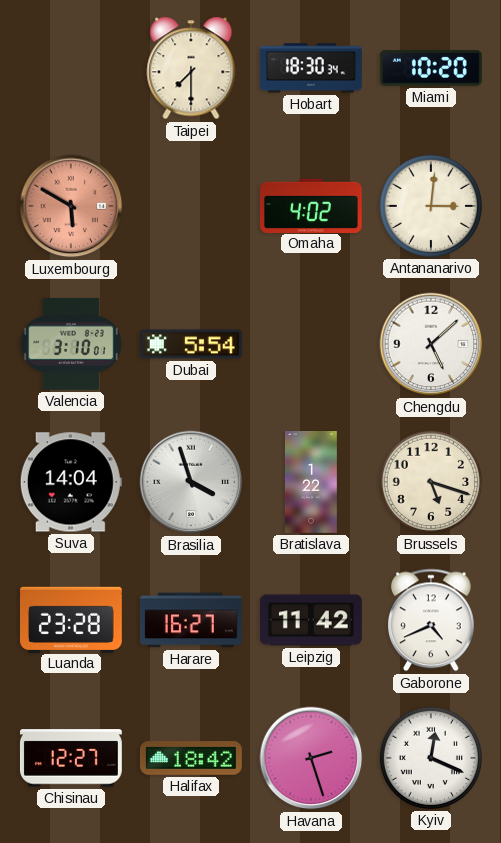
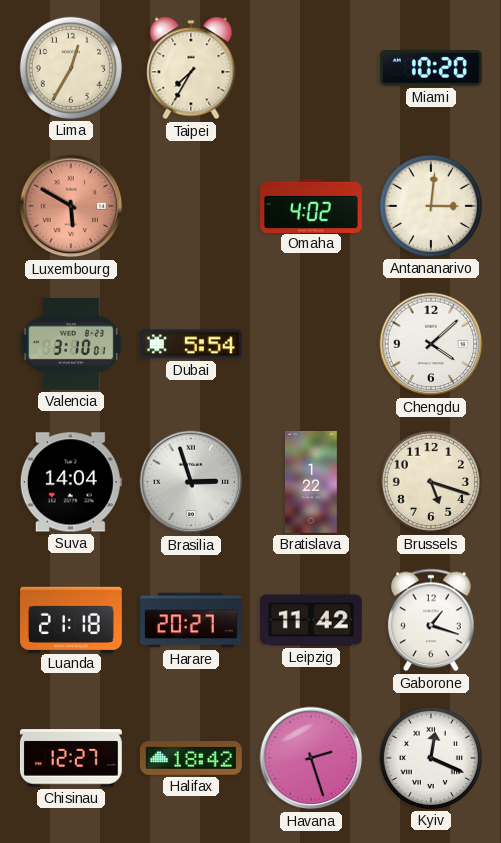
Lima: none -> 12:35
Taipei: 7:30 -> 7:35
Hobart: 18:30 -> none
Chengdu: 5:08 -> 4:08
Brasilia: 3:57 -> 2:57
Luanda: 23:28 -> 21:18
Harare: 16:27 -> 20:27
Gaborone: 4:41 -> 1:18
